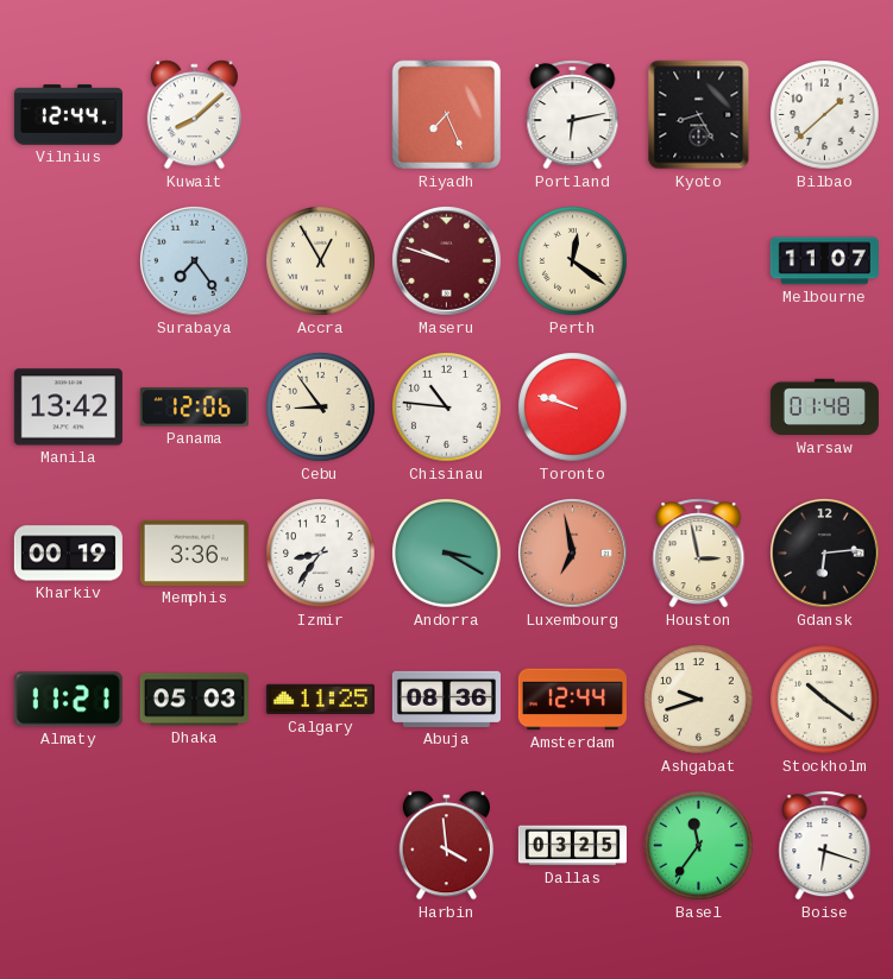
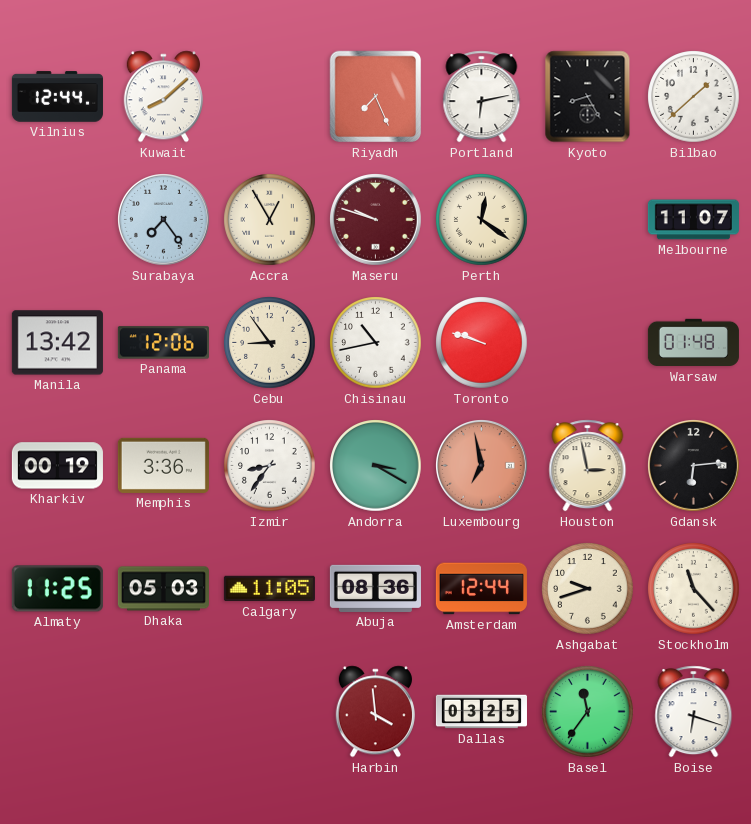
Chisinau: 10:46 -> 10:43
Almaty: 11:21 -> 11:25
Calgary: 11:25 -> 11:05
Stockholm: 10:21 -> 11:23
